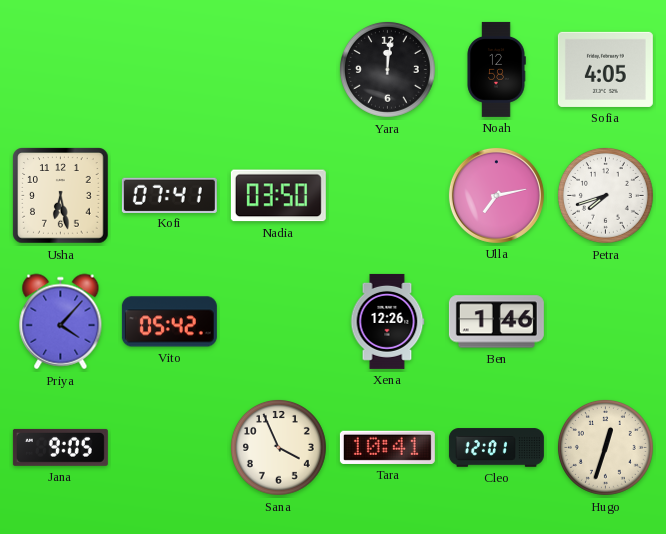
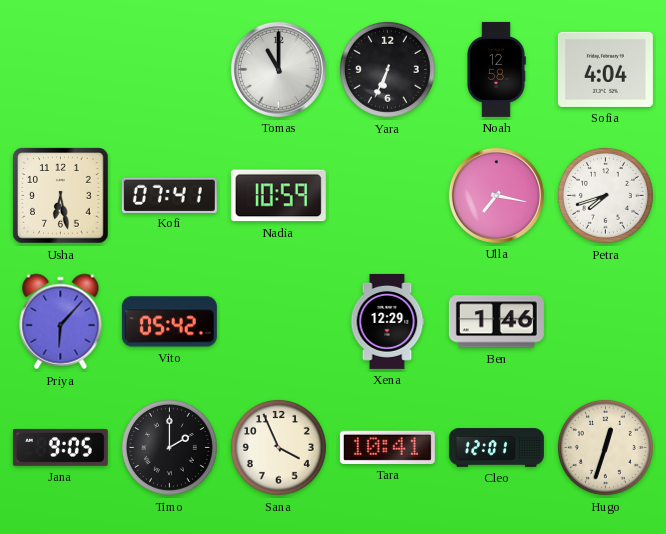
Tomas: none -> 11:00
Yara: 12:01 -> 6:34
Sofia: 4:05 -> 4:04
Nadia: 03:50 -> 10:59
Ulla: 7:13 -> 7:17
Priya: 4:07 -> 6:07
Xena: 12:26 -> 12:29
Timo: none -> 2:00
